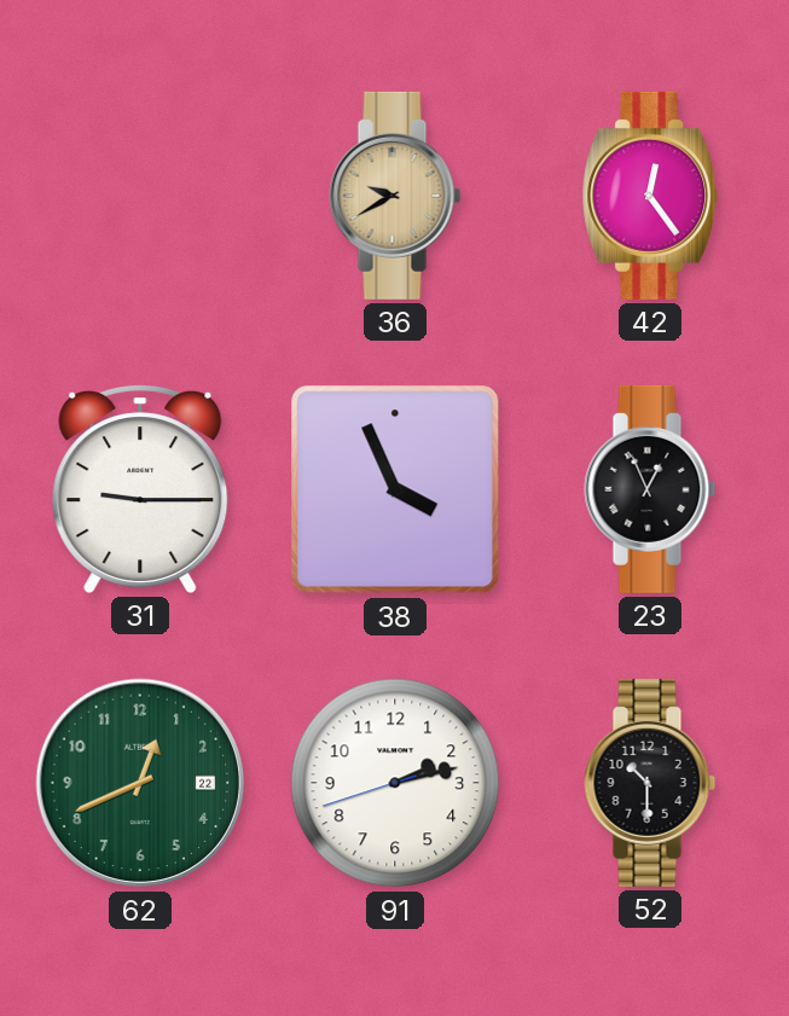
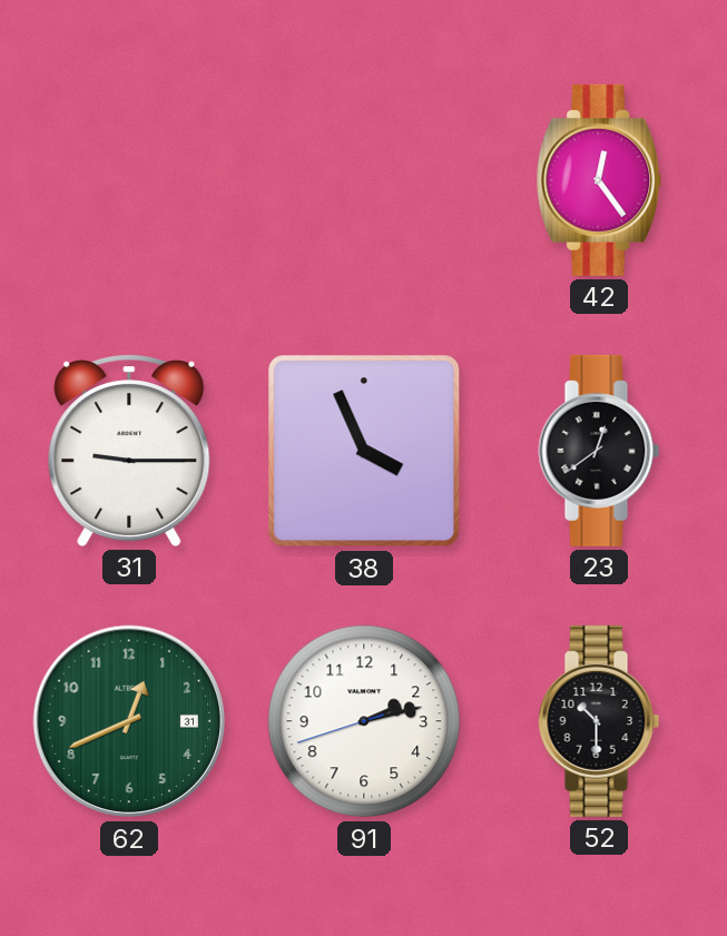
36: 9:40 -> none
23: 12:56 -> 12:39
62 date: 22 -> 31
